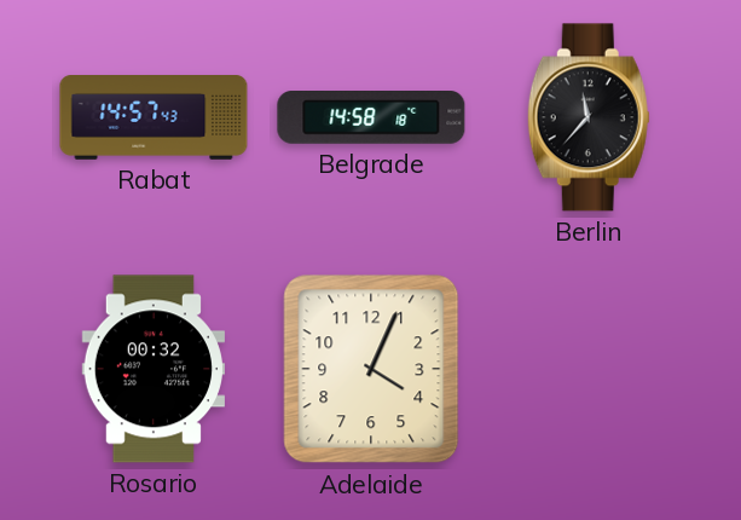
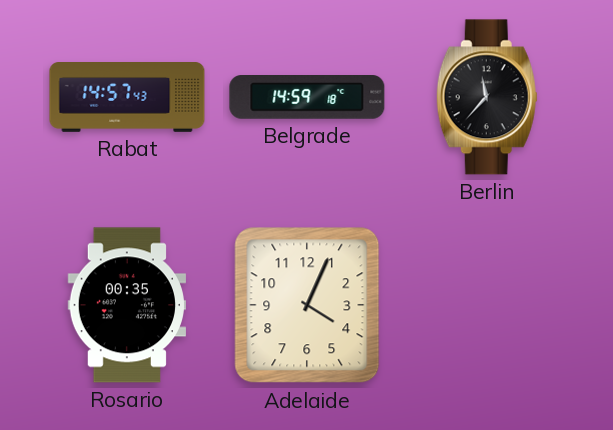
Belgrade: 14:58 -> 14:59
Rosario: 00:32 -> 00:35
